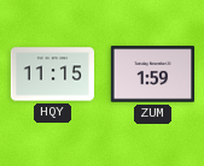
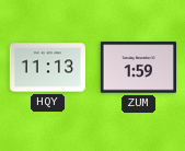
HQY: 11:15 -> 11:13
